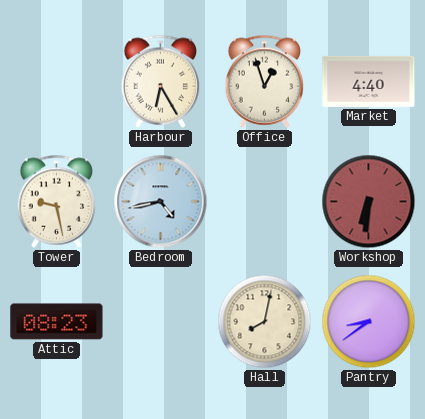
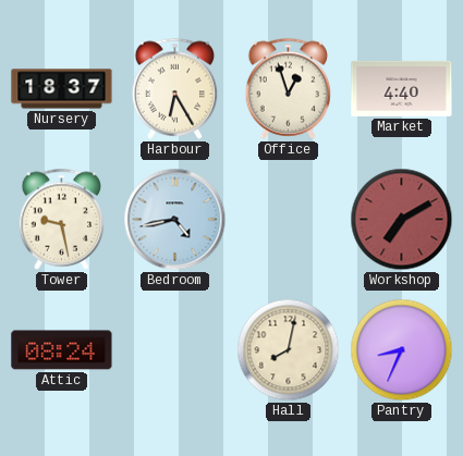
Nursery: none -> 18:37
Workshop: 6:31 -> 7:10
Attic: 08:23 -> 08:24
Pantry: 8:39 -> 8:34
